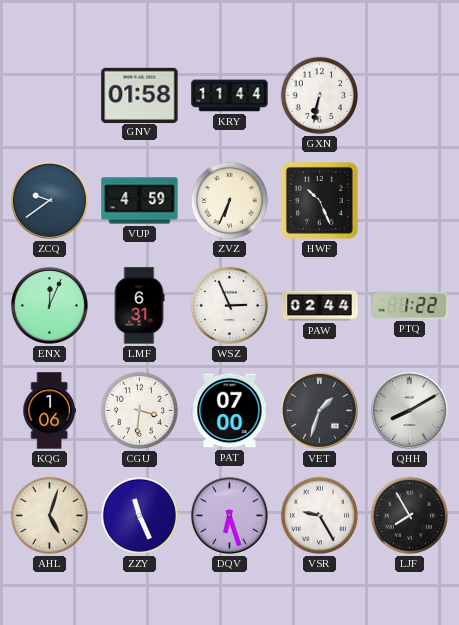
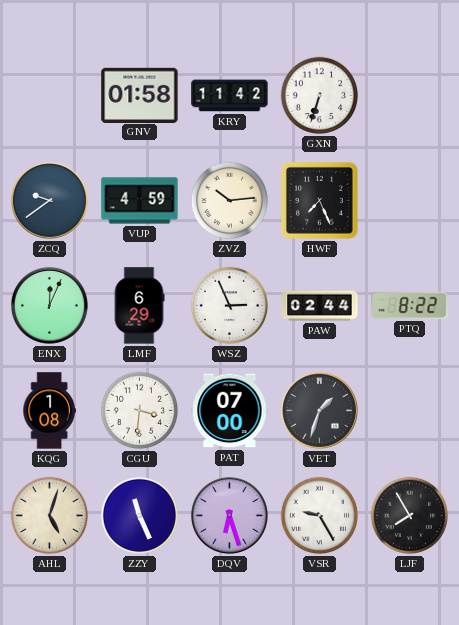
KRY: 11:44 -> 11:42
GXN: 6:32 -> 6:33
ZVZ: 6:34 -> 10:14
HWF: 10:26 -> 7:26
LMF: 6:31 -> 6:29
PTQ: 1:22 -> 8:22
KQG: 1:06 -> 1:08
QHH: 8:10 -> none
